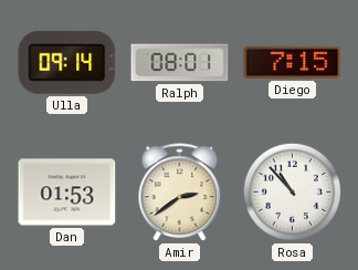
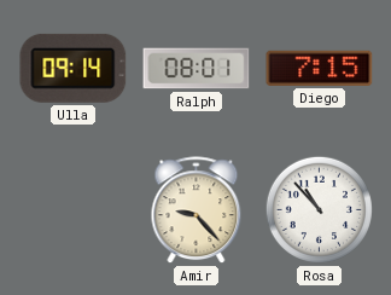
Dan: 01:53 -> none
Amir: 2:39 -> 9:23
